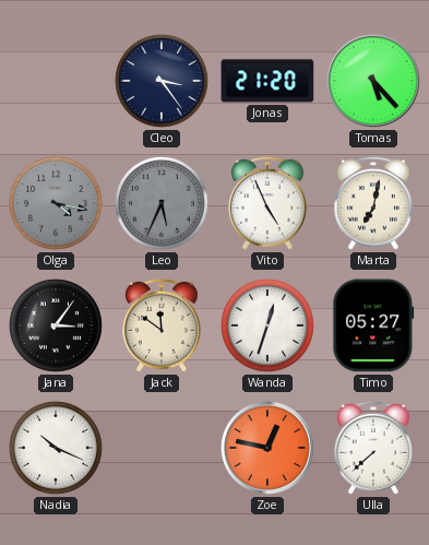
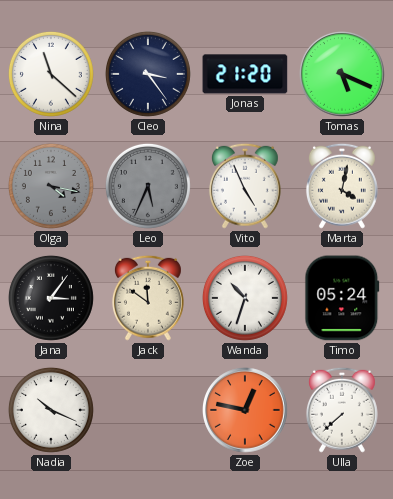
Nina: none -> 11:22
Tomas: 5:23 -> 5:19
Marta: 7:02 -> 4:02
Wanda: 12:33 -> 10:33
Timo: 05:27 -> 05:24
